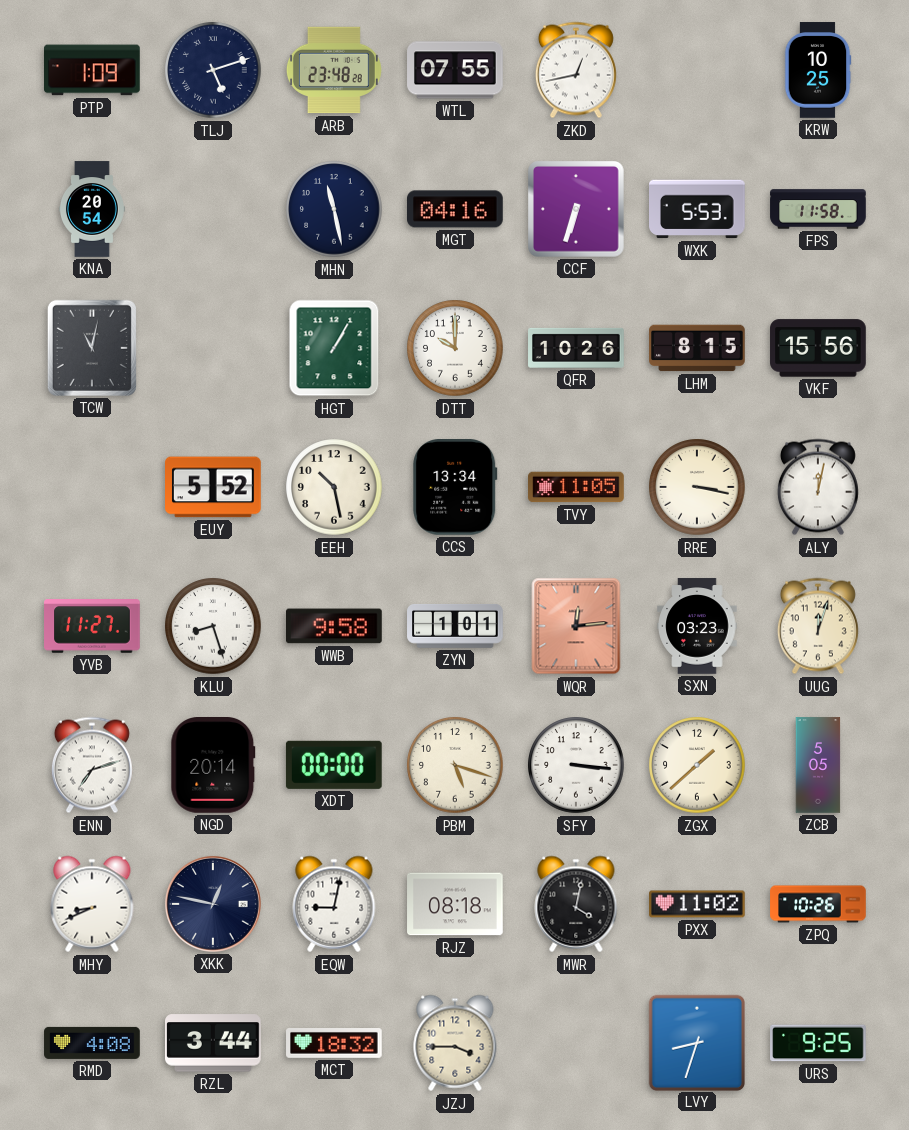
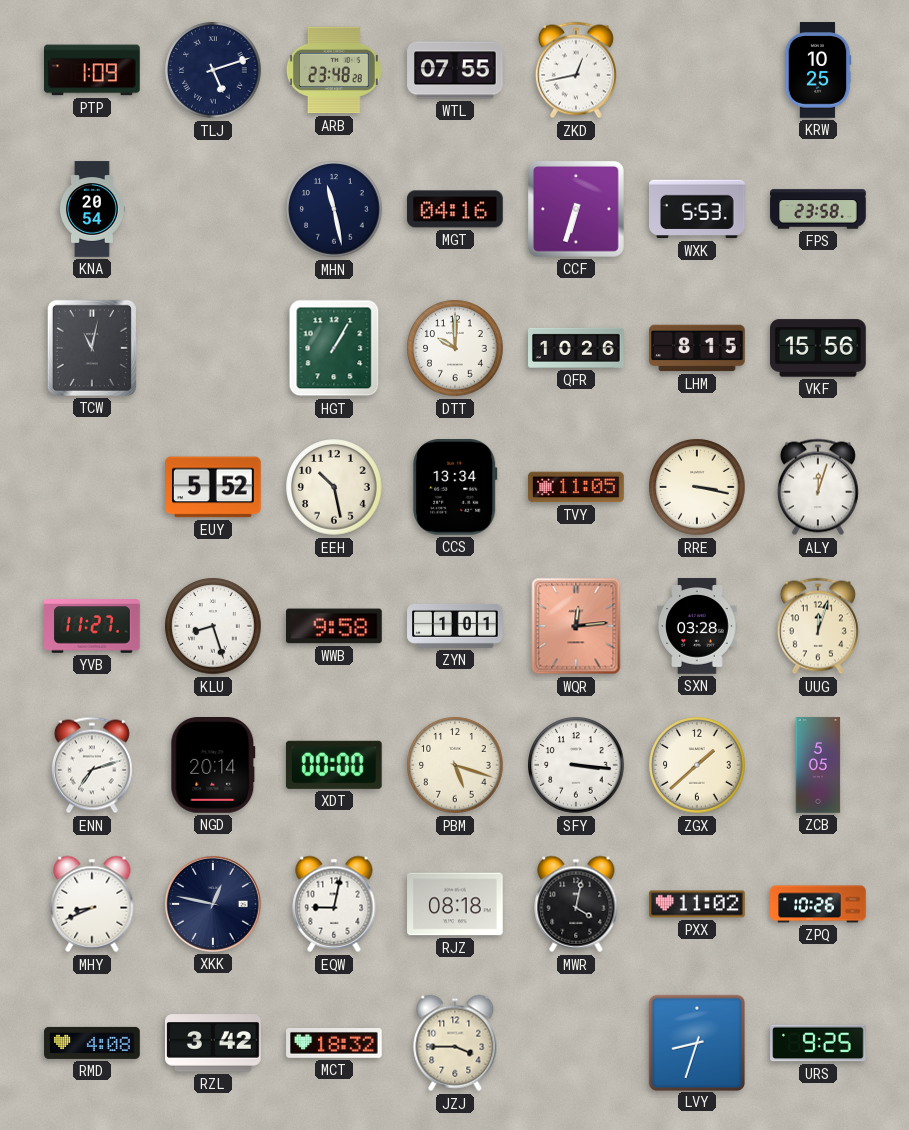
FPS: 11:58 -> 23:58
ALY: 12:02 -> 12:03
SXN: 03:23 -> 03:28
RZL: 3:44 -> 3:42
